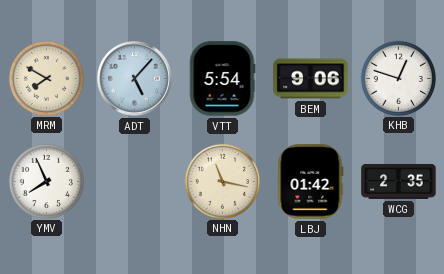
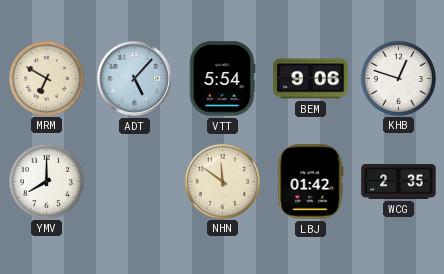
MRM: 7:50 -> 6:50
YMV: 7:56 -> 8:00
NHN: 11:17 -> 11:51
